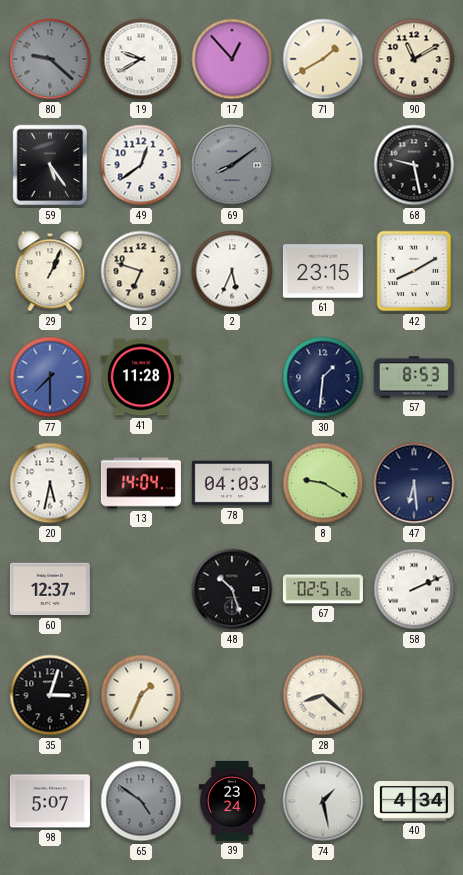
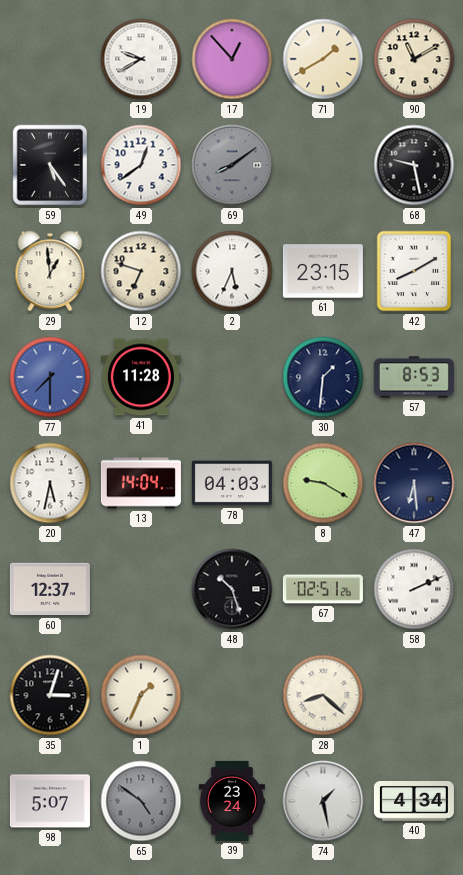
80: 9:22 -> none
29: 1:04 -> 12:59
